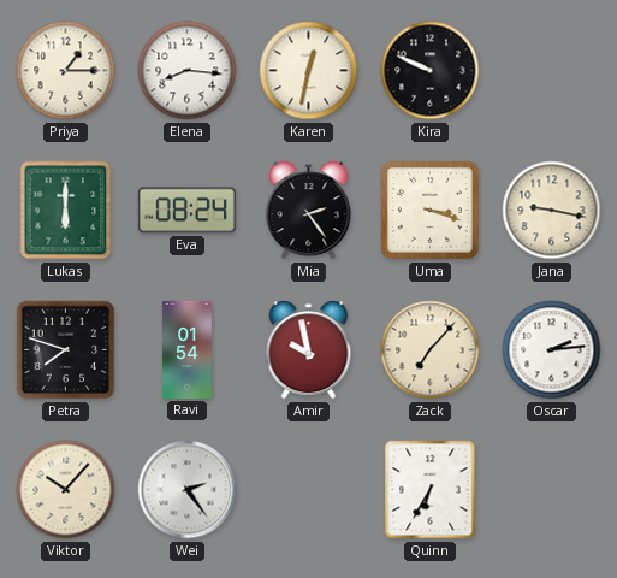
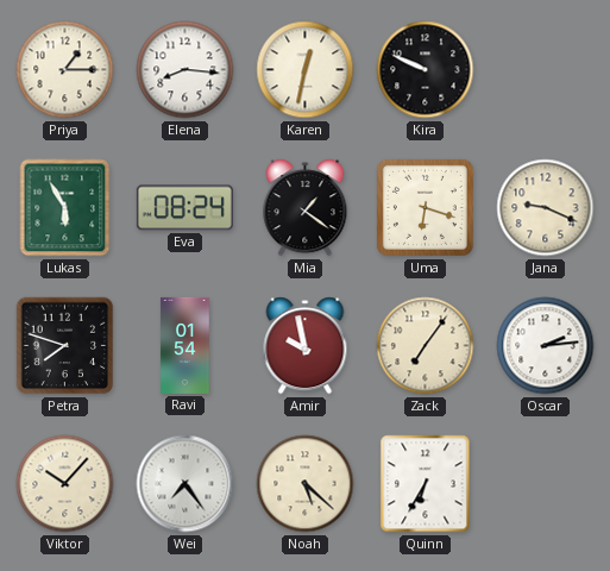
Lukas: 6:00 -> 5:55
Mia: 2:24 -> 1:21
Uma: 3:18 -> 6:18
Jana: 9:17 -> 9:19
Zack: 7:07 -> 7:06
Wei: 2:24 -> 7:24
Noah: none -> 5:22
